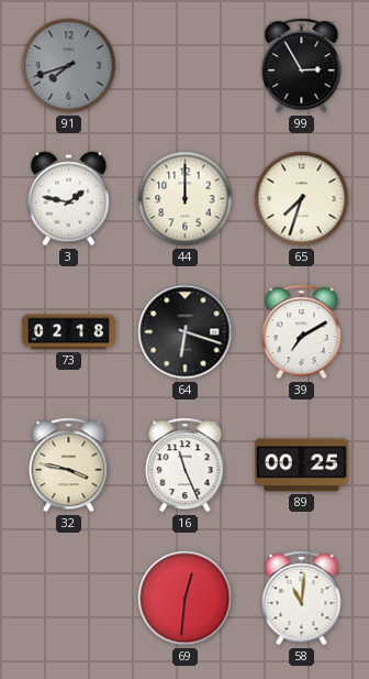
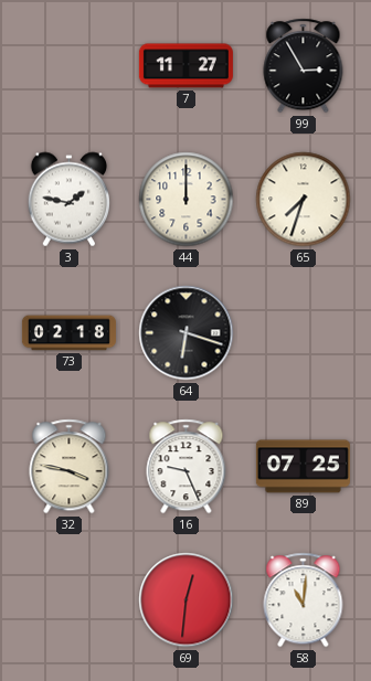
91: 7:42 -> none
7: none -> 11:27
39: 7:10 -> none
16: 11:26 -> 9:26
89: 00:25 -> 07:25
